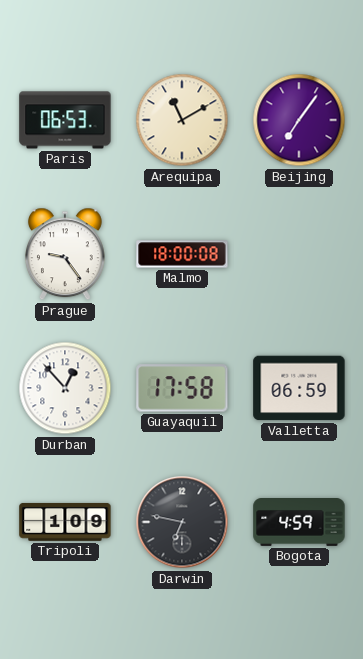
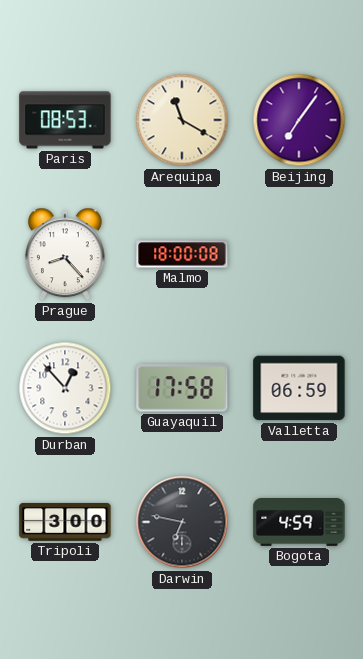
Paris: 06:53 -> 08:53
Arequipa: 11:10 -> 11:20
Prague: 9:24 -> 8:23
Tripoli: 1:09 -> 3:00
